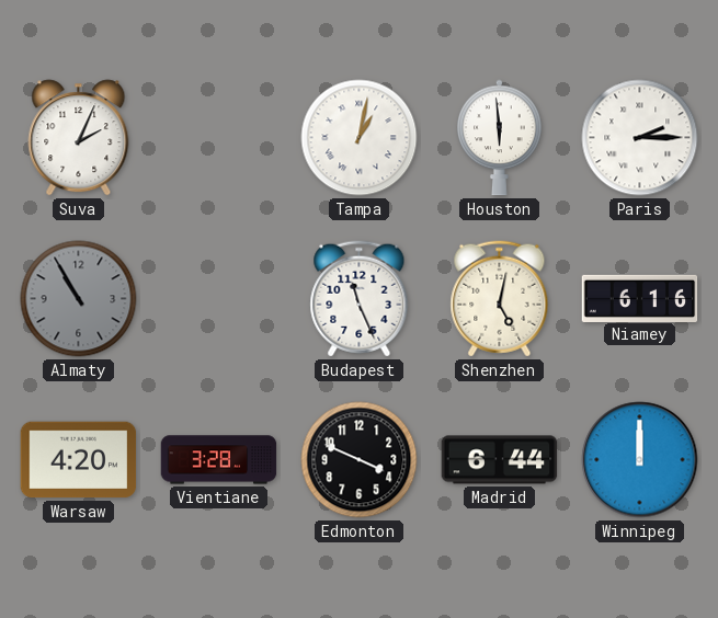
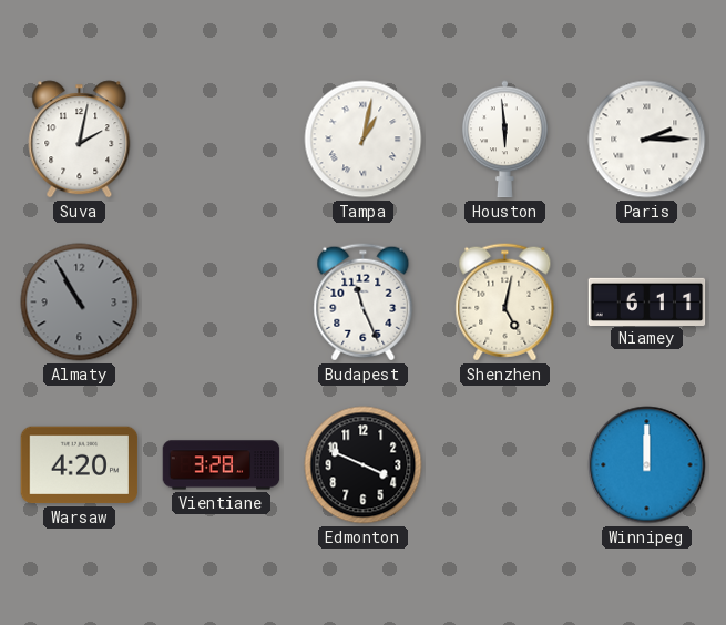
Suva: 2:04 -> 2:02
Niamey: 6:16 -> 6:11
Madrid: 6:44 -> none
